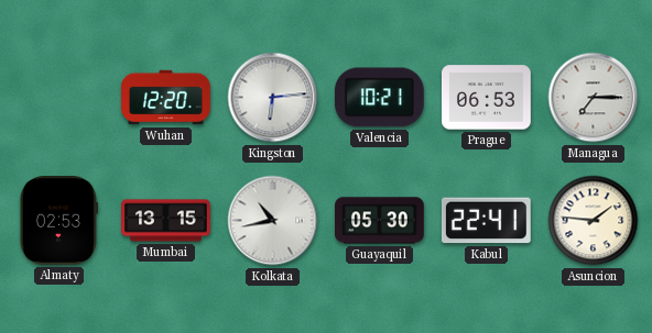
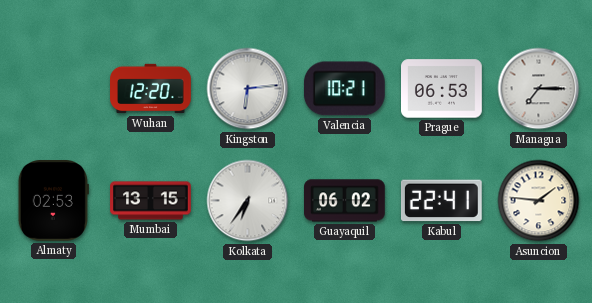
Kolkata: 10:43 -> 6:36
Guayaquil: 05:30 -> 06:02
